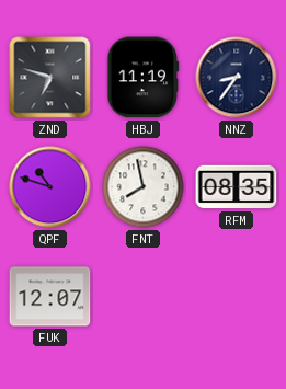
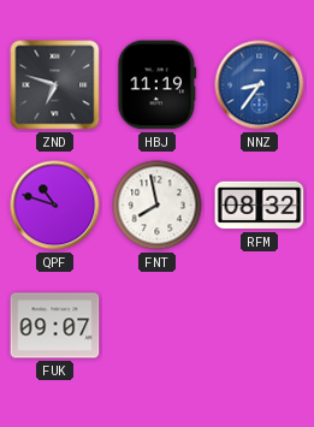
NNZ dial: navy -> blue
RFM: 08:35 -> 08:32
FUK: 12:07 -> 09:07
